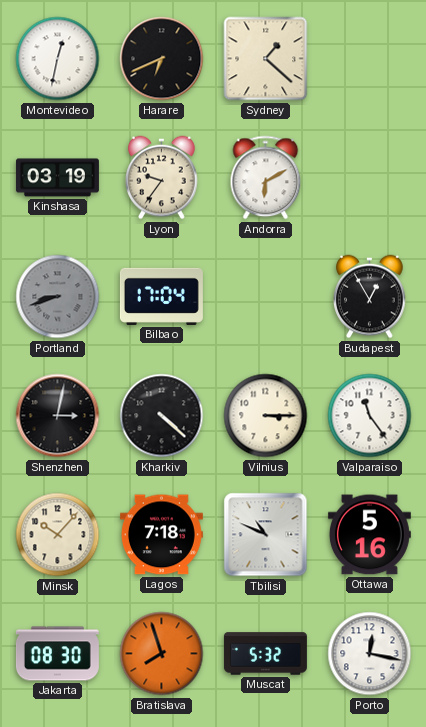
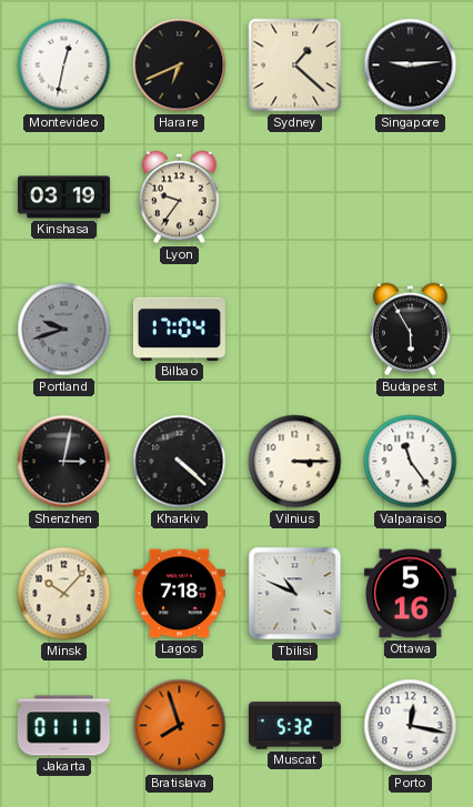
Singapore: none -> 9:14
Andorra: 6:10 -> none
Portland: 8:42 -> 9:42
Budapest: 12:55 -> 5:55
Jakarta: 08:30 -> 01:11
